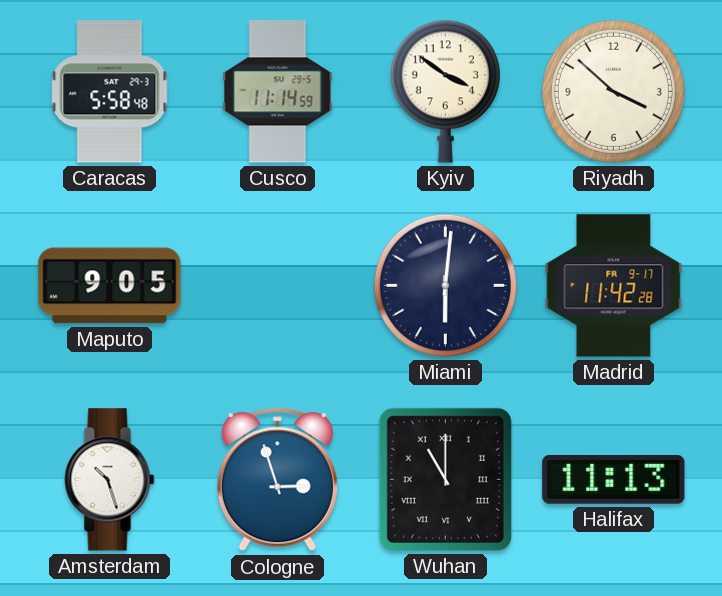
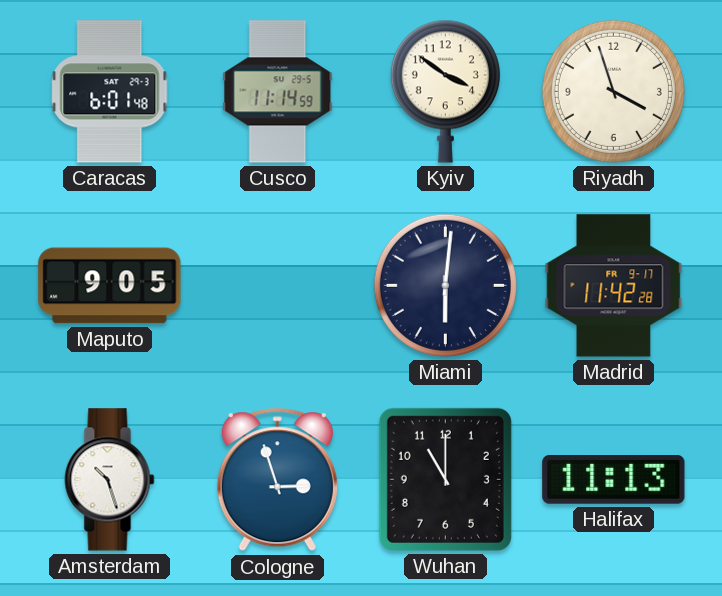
Caracas: 5:58 -> 6:01
Riyadh: 3:52 -> 3:57
Wuhan numerals: Roman -> Arabic
